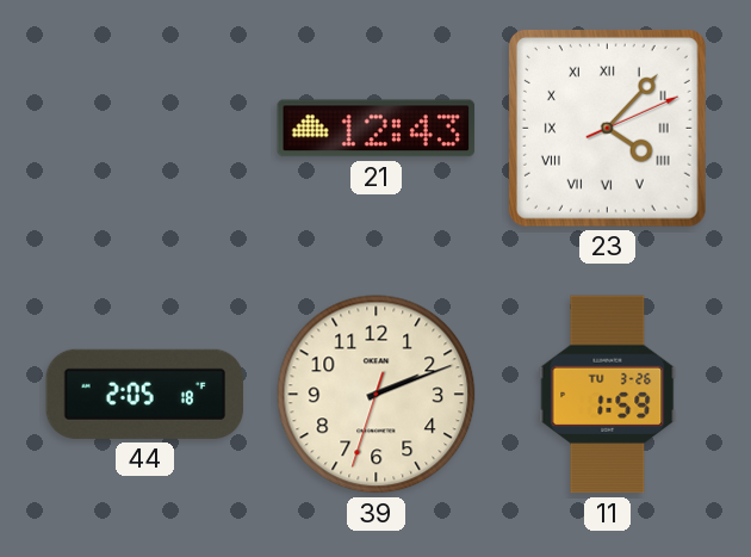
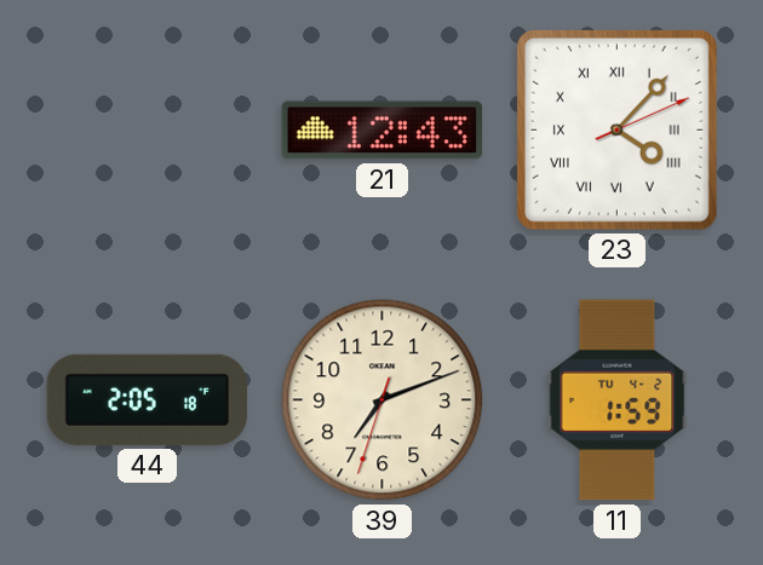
39: 2:11 -> 7:11
11 date: TU 3-26 -> TU 4-2
